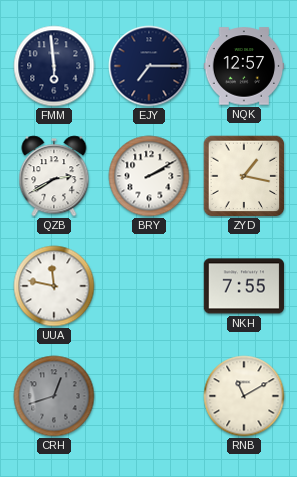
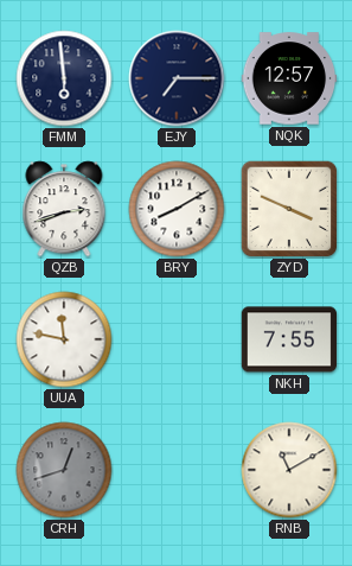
QZB: 2:40 -> 2:42
BRY: 2:10 -> 8:10
ZYD: 1:17 -> 3:49
